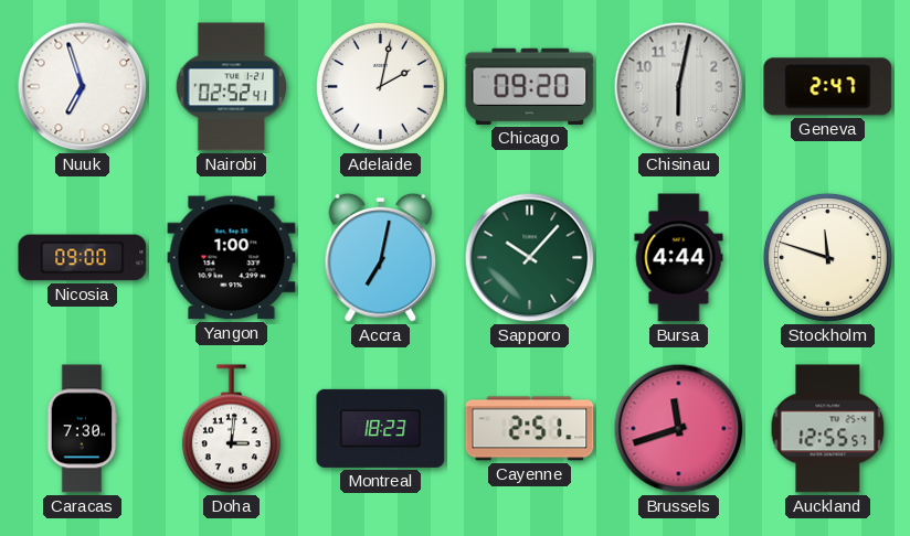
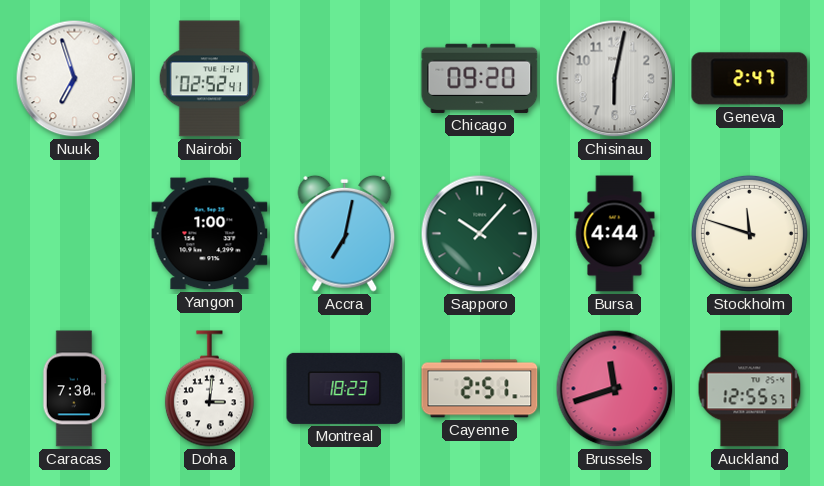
Adelaide: 2:02 -> none
Nicosia: 09:00 -> none
